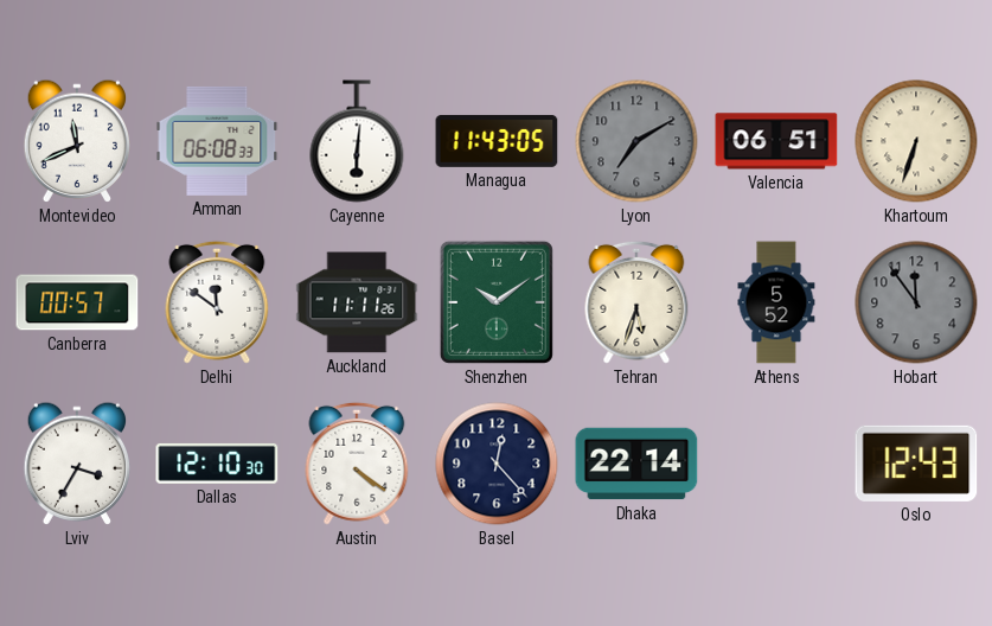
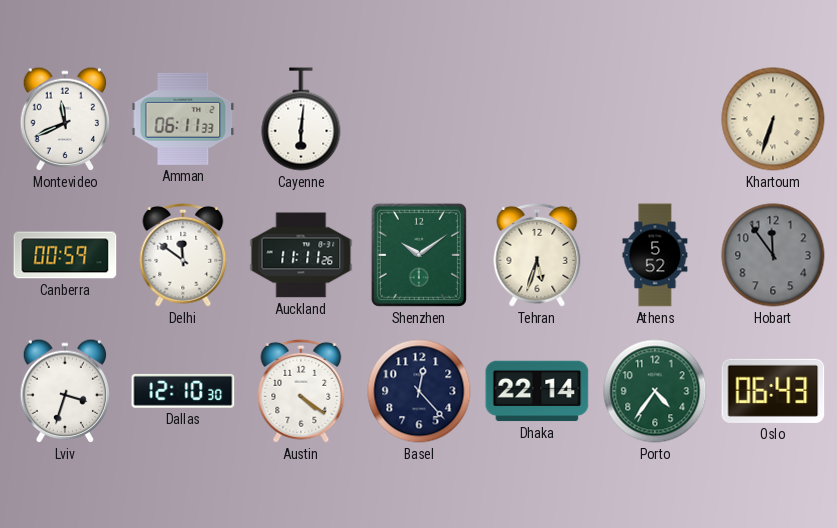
Amman: 06:08 -> 06:11
Managua: 11:43 -> none
Lyon: 7:10 -> none
Valencia: 06:51 -> none
Canberra: 00:57 -> 00:59
Lviv: 3:35 -> 3:33
Porto: none -> 4:36
Oslo: 12:43 -> 06:43
